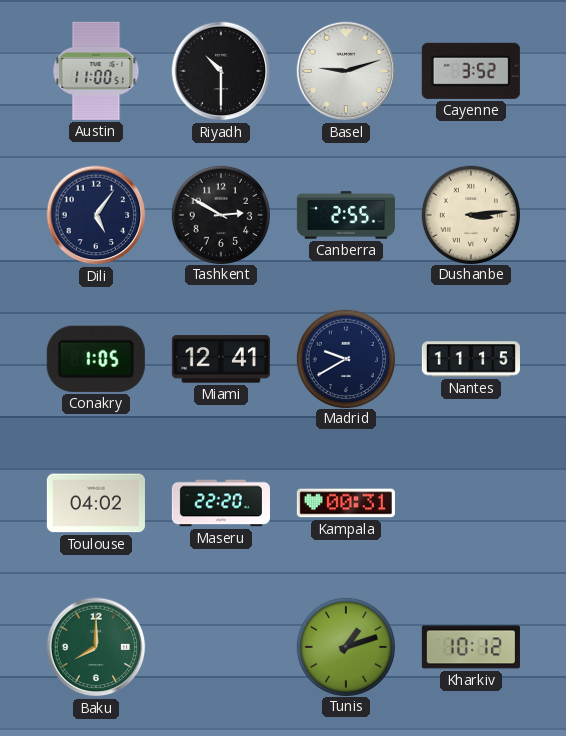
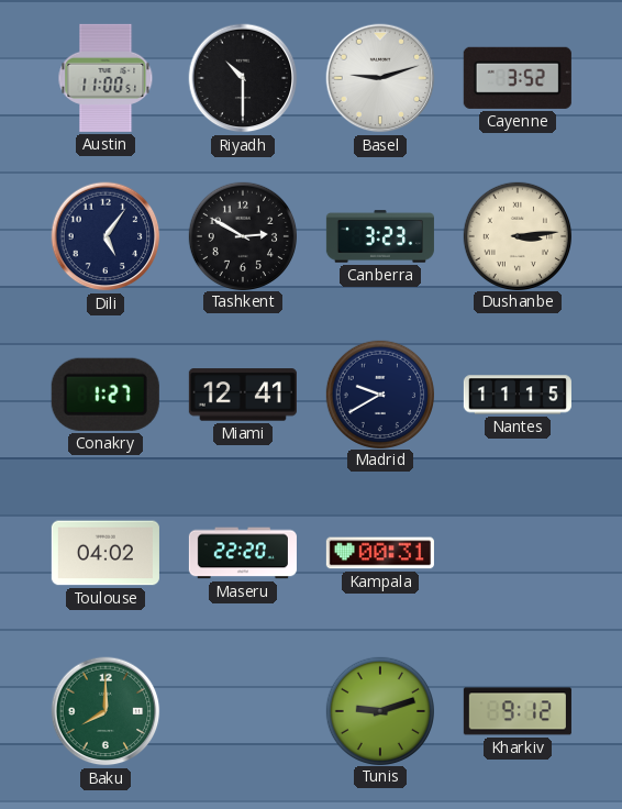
Canberra: 2:55 -> 3:23
Conakry: 1:05 -> 1:27
Tunis: 1:12 -> 9:12
Kharkiv: 10:12 -> 9:12
